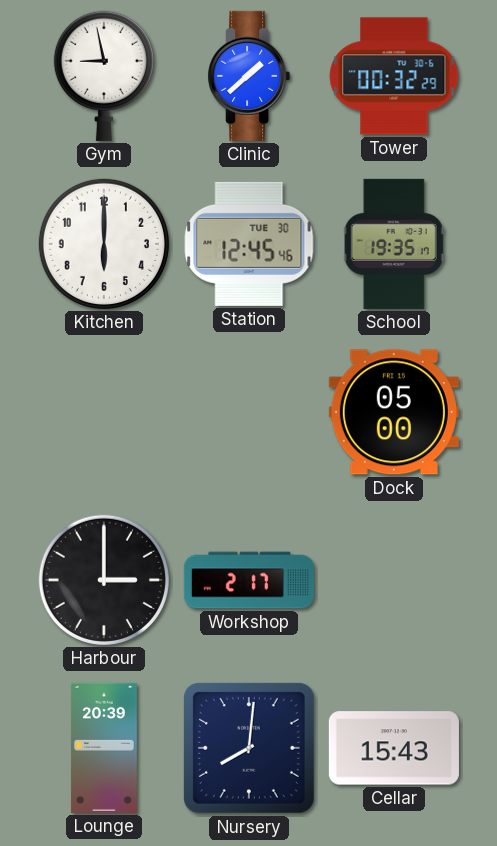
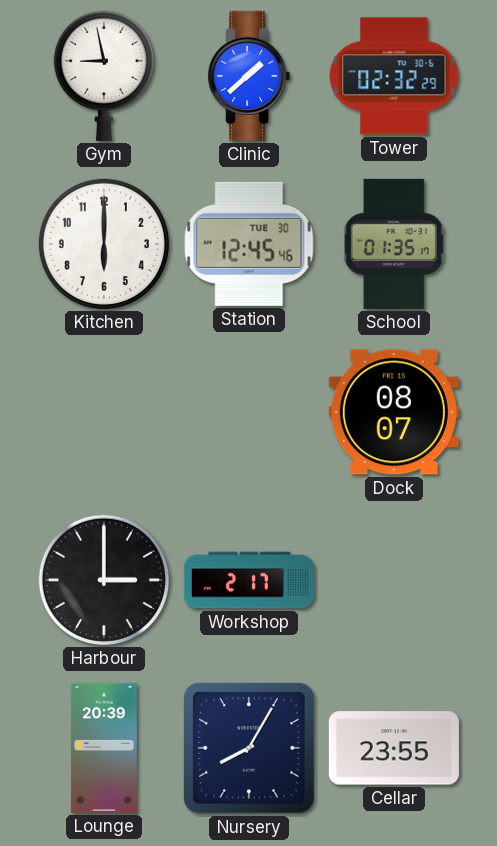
Tower: 00:32 -> 02:32
School: 19:35 -> 01:35
Dock: 05:00 -> 08:07
Nursery: 8:01 -> 8:05
Cellar: 15:43 -> 23:55
